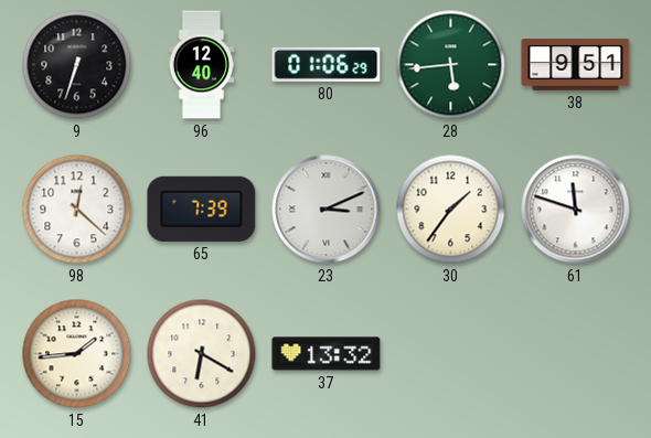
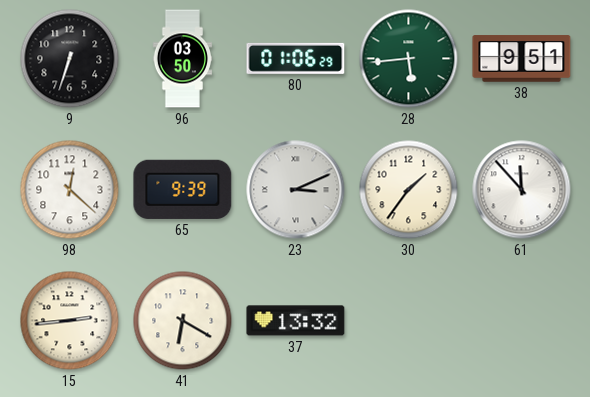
96: 12:40 -> 03:50
65: 7:39 -> 9:39
61: 11:48 -> 11:53
15: 1:44 -> 2:44
